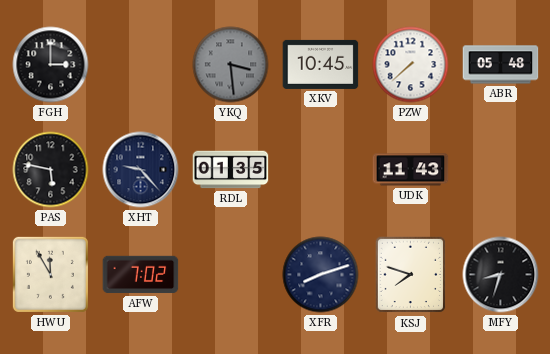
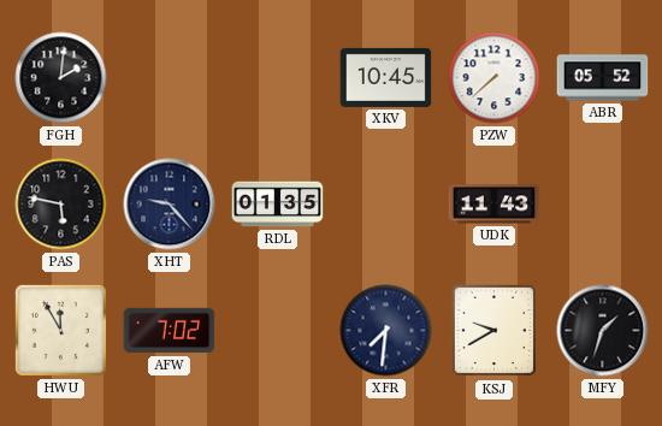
FGH: 3:00 -> 2:01
YKQ: 3:29 -> none
ABR: 05:48 -> 05:52
XFR: 8:12 -> 7:31
KSJ: 7:48 -> 9:40
MFY: 8:33 -> 1:33
